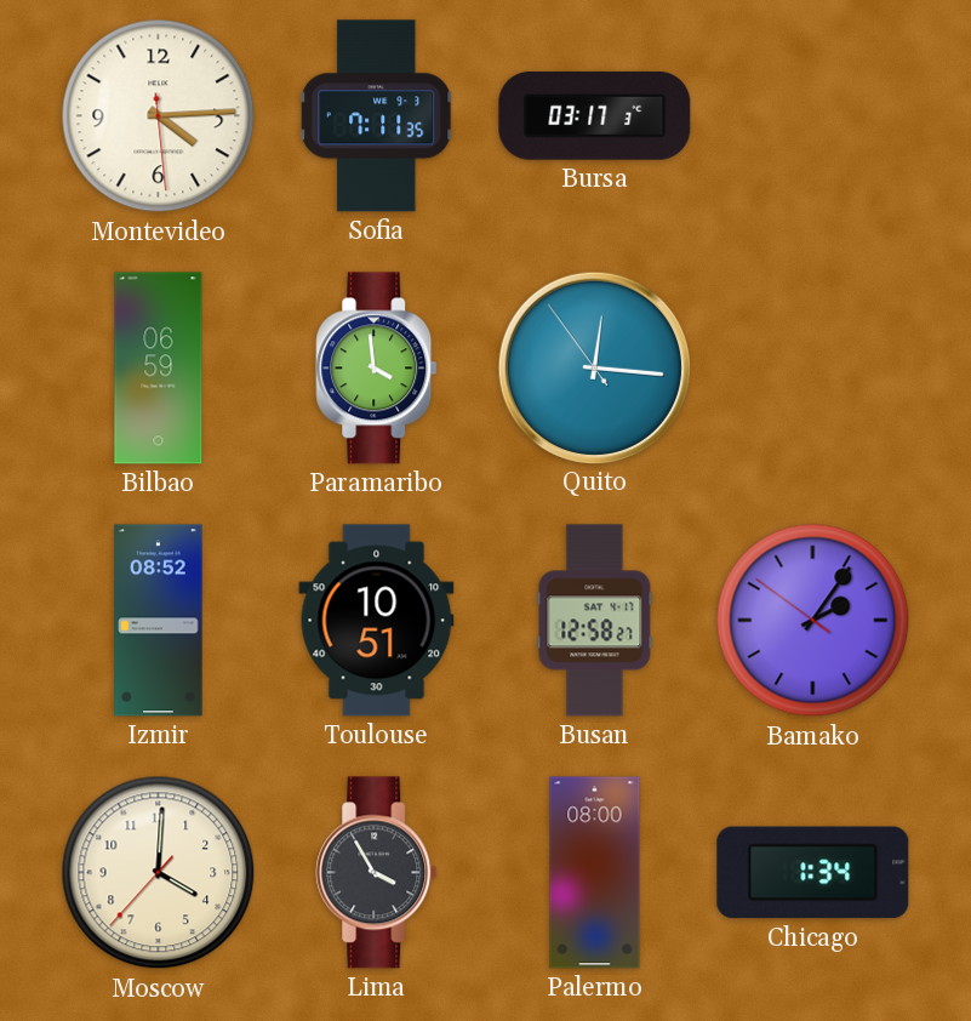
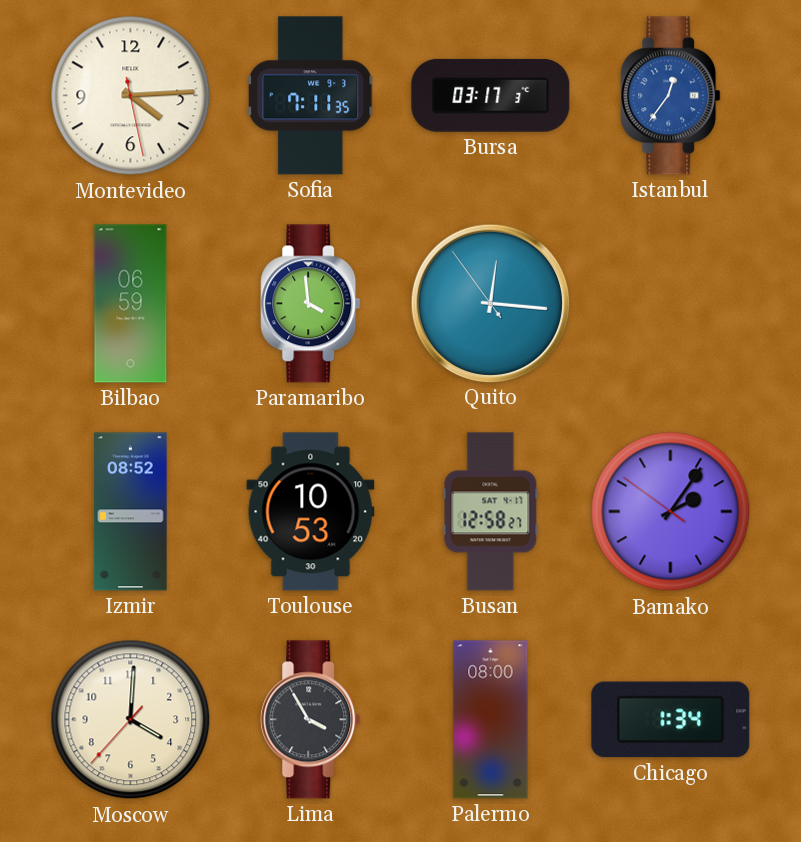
Montevideo: 4:14:29 -> 4:14:28
Istanbul: none -> 12:36
Toulouse: 10:51 -> 10:53
